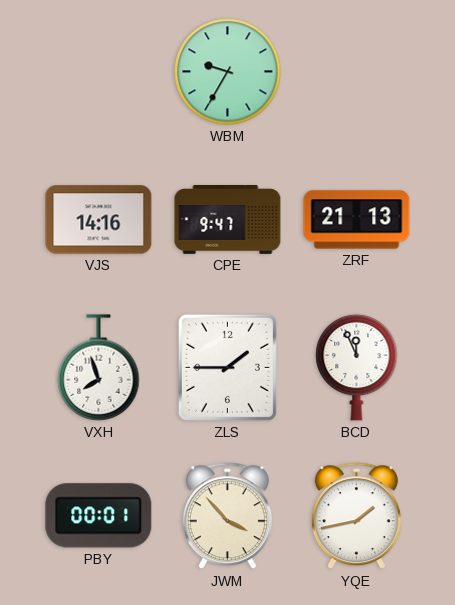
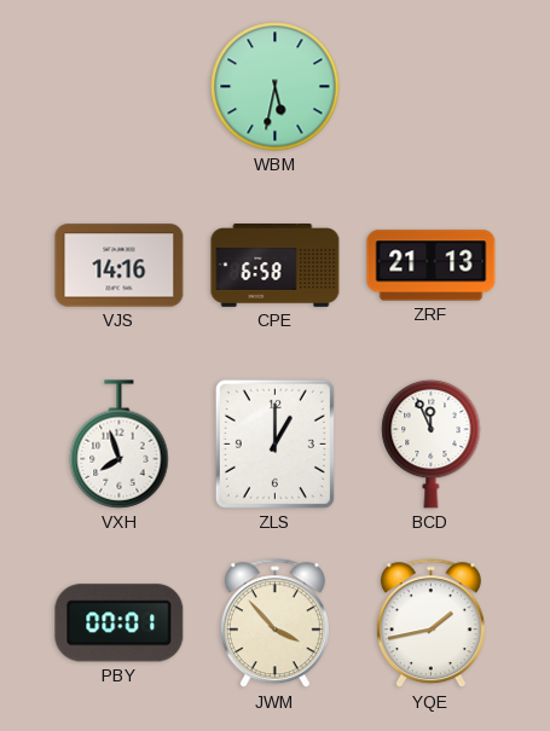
WBM: 9:35 -> 5:32
CPE: 9:47 -> 6:58
ZLS: 1:45 -> 1:00
